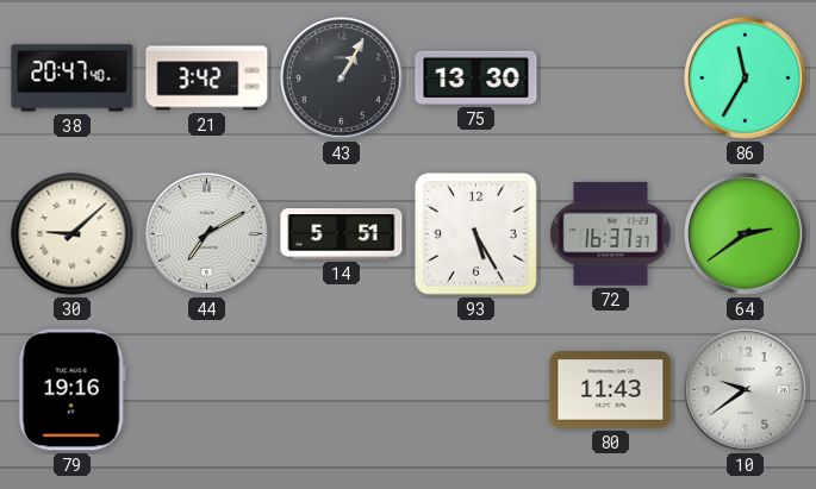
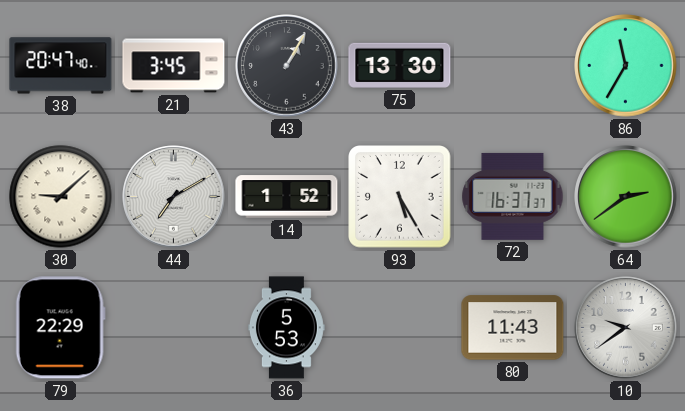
21: 3:42 -> 3:45
14: 5:51 -> 1:52
79: 19:16 -> 22:29
36: none -> 5:53
